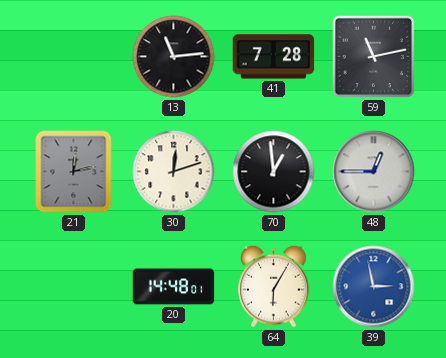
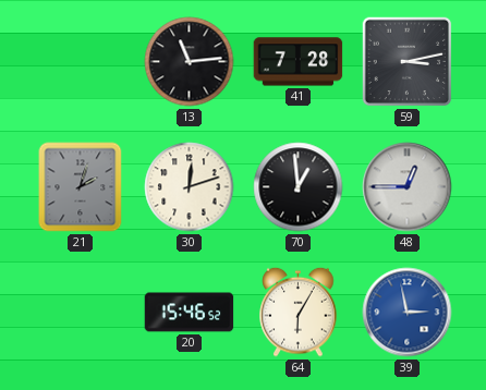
59: 11:13 -> 3:13
21: 12:13 -> 2:03
20: 14:48 -> 15:46
